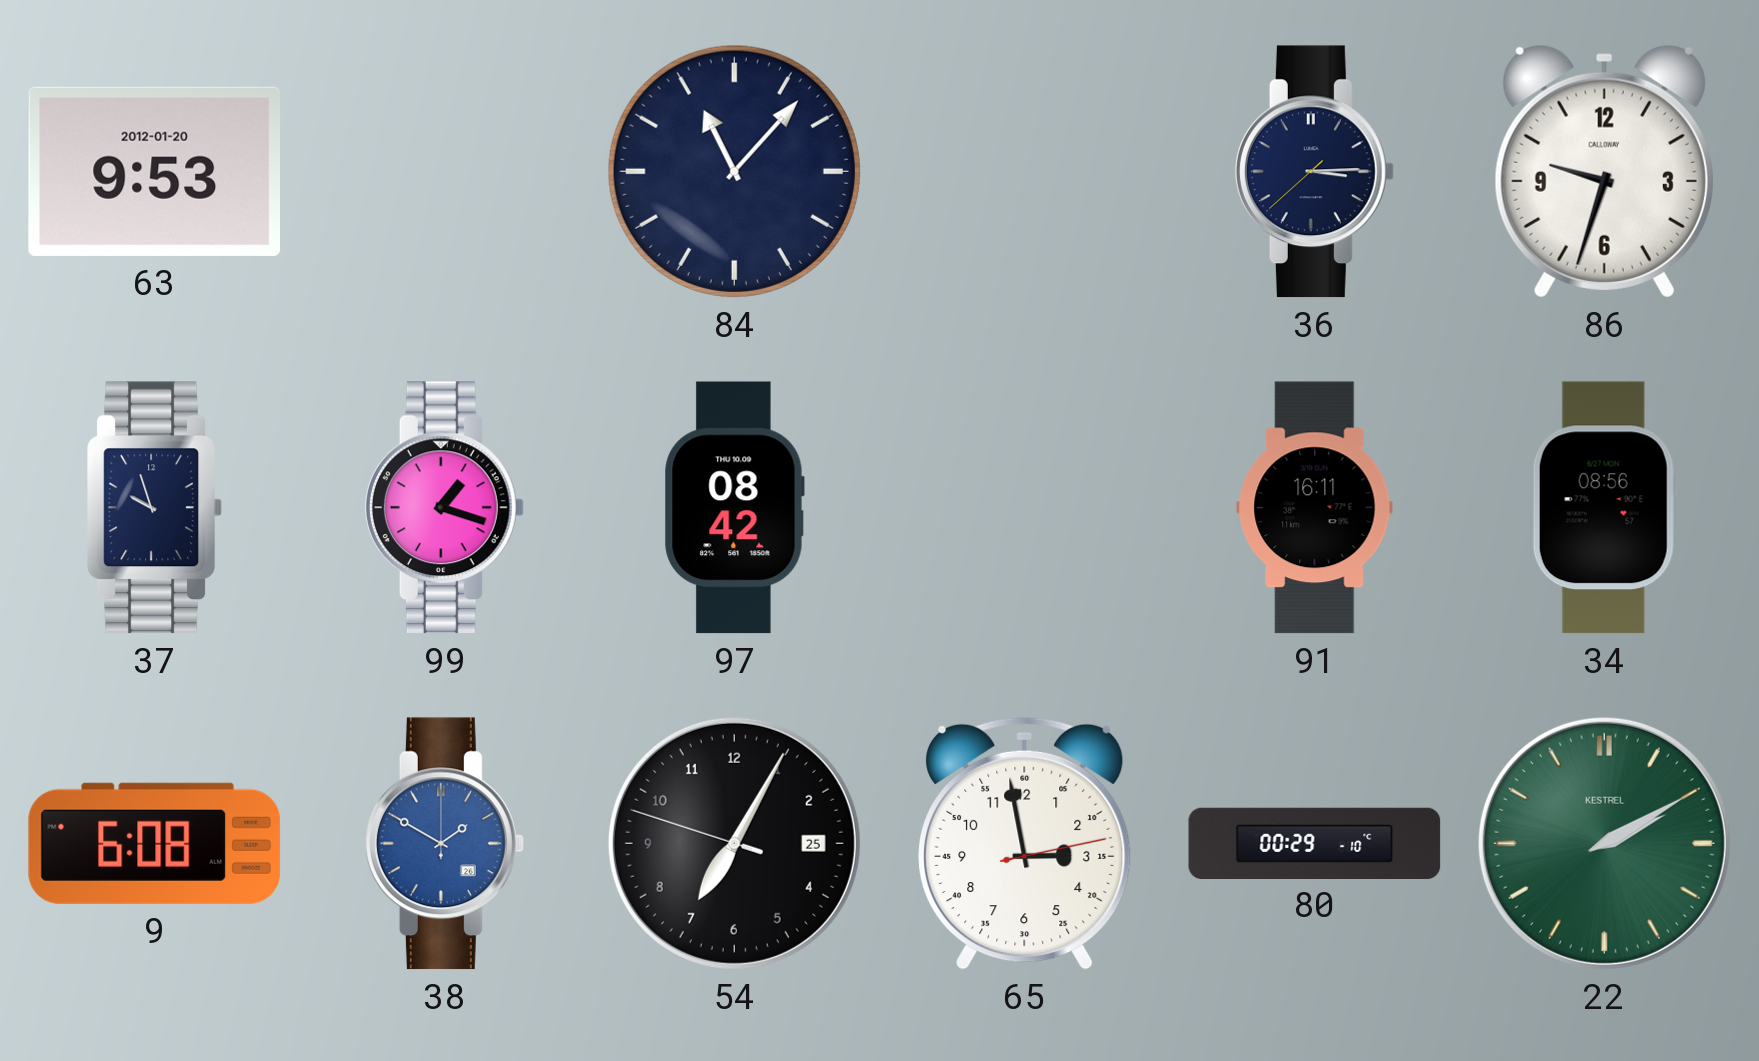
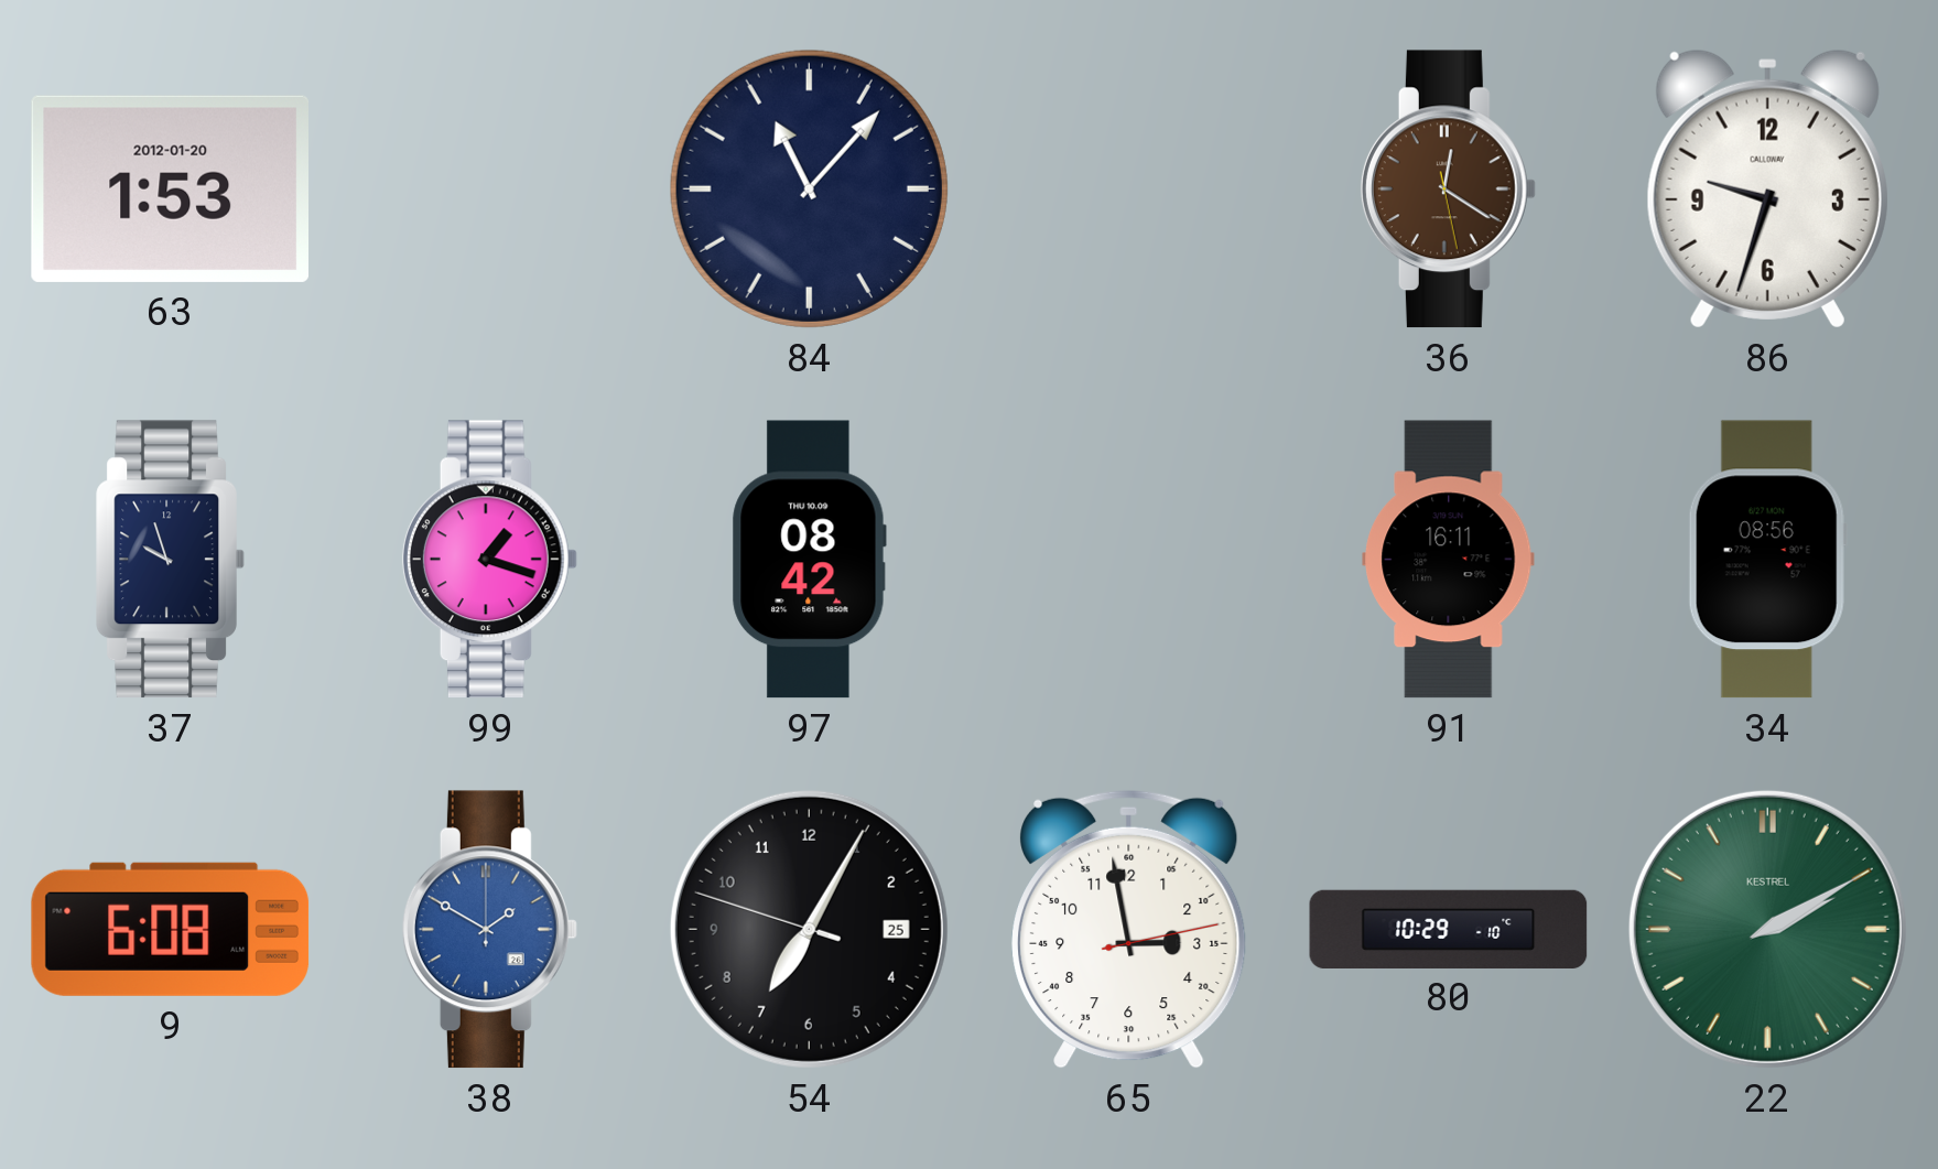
63: 9:53 -> 1:53
36: 3:14 -> 12:20
36 dial: navy -> brown
80: 00:29 -> 10:29
